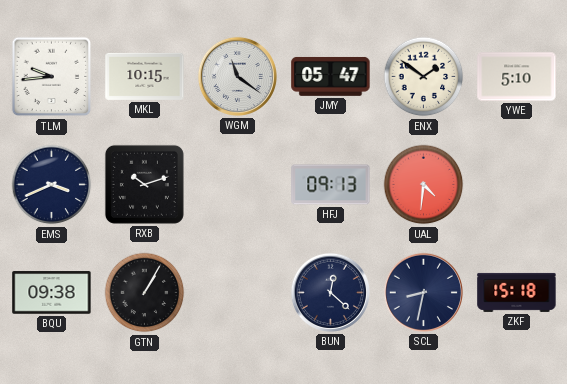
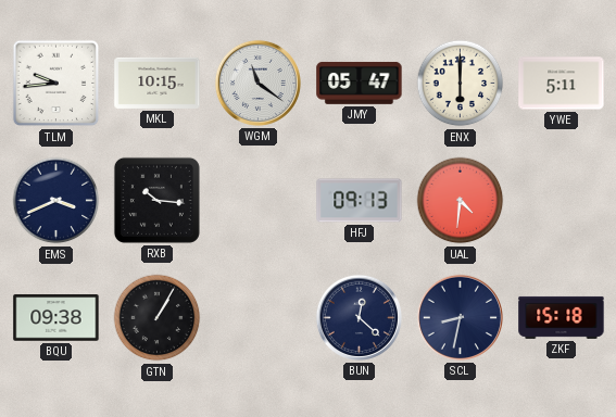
ENX: 1:51 -> 6:00
YWE: 5:10 -> 5:11
RXB: 10:12 -> 10:16
